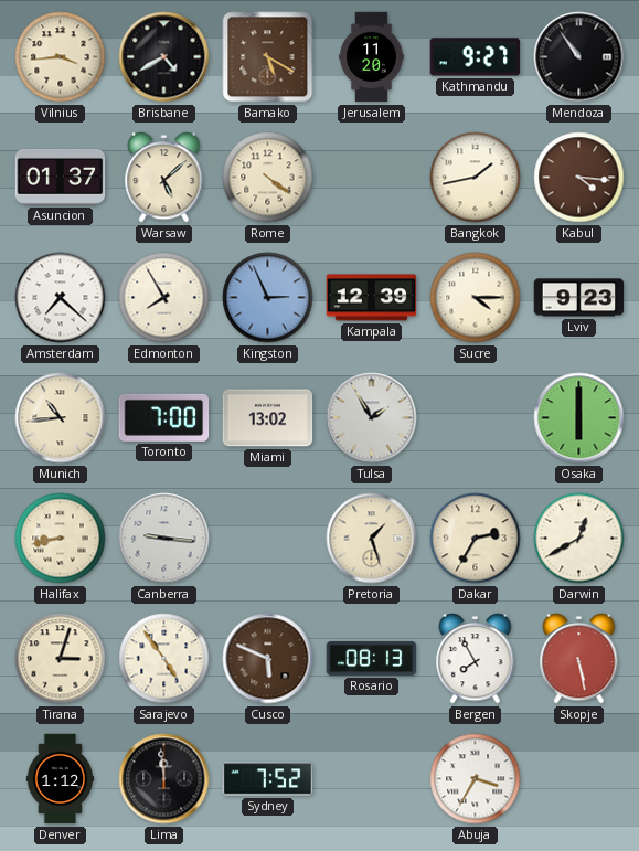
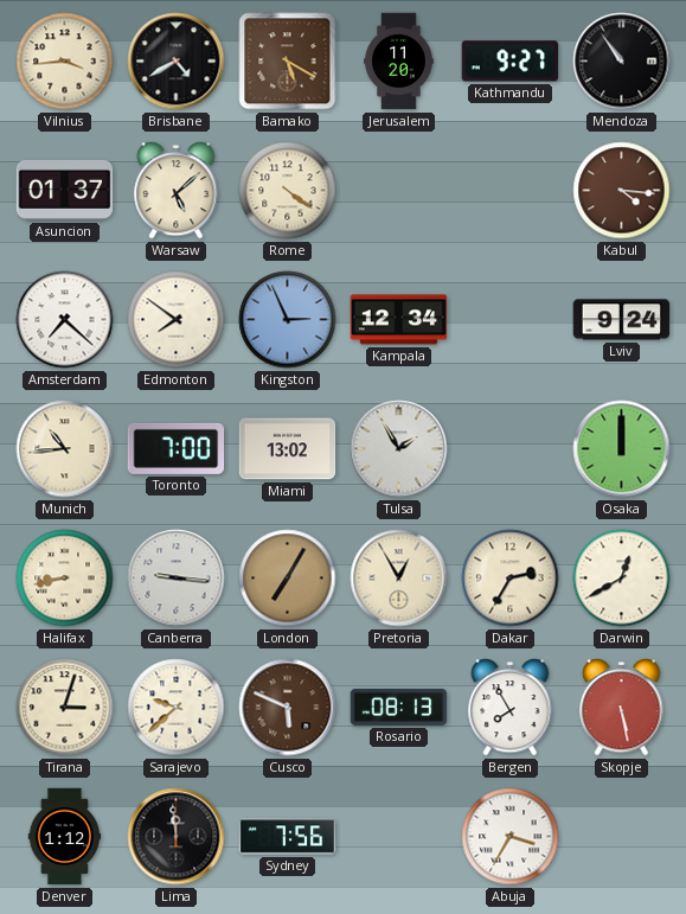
Bangkok: 1:43 -> none
Edmonton: 7:55 -> 7:51
Kampala: 12:39 -> 12:34
Sucre: 4:15 -> none
Lviv: 9:23 -> 9:24
Osaka: 6:00 -> 12:00
London: none -> 7:05
Pretoria: 1:27 -> 12:55
Sarajevo: 4:54 -> 9:38
Sydney: 7:52 -> 7:56
